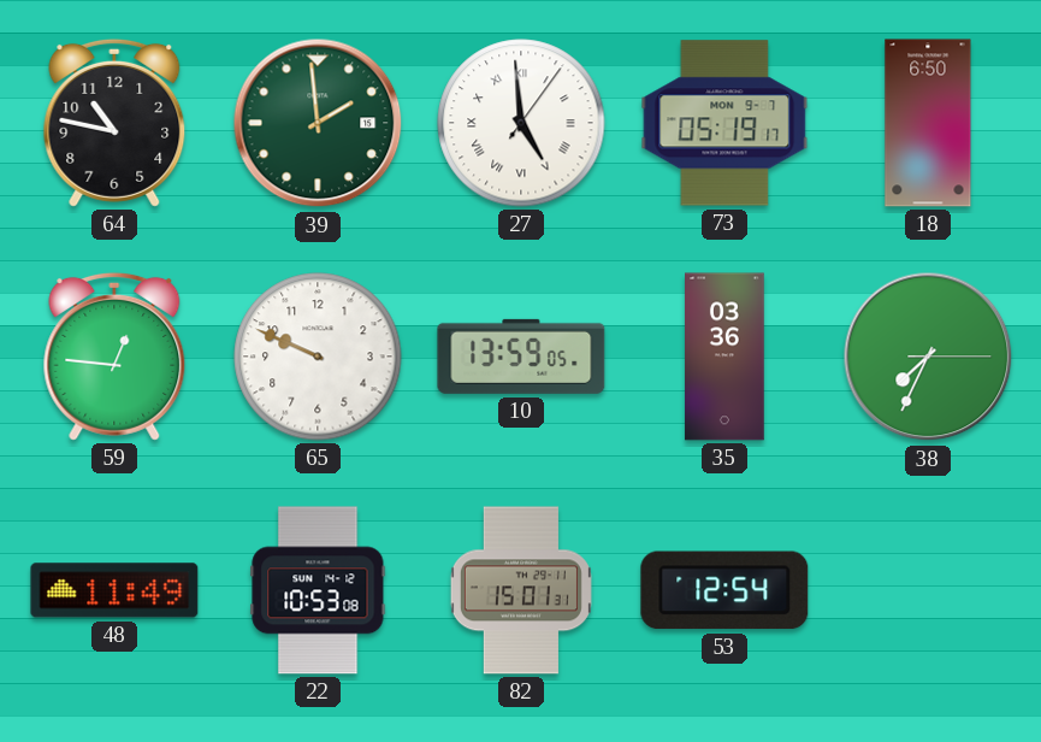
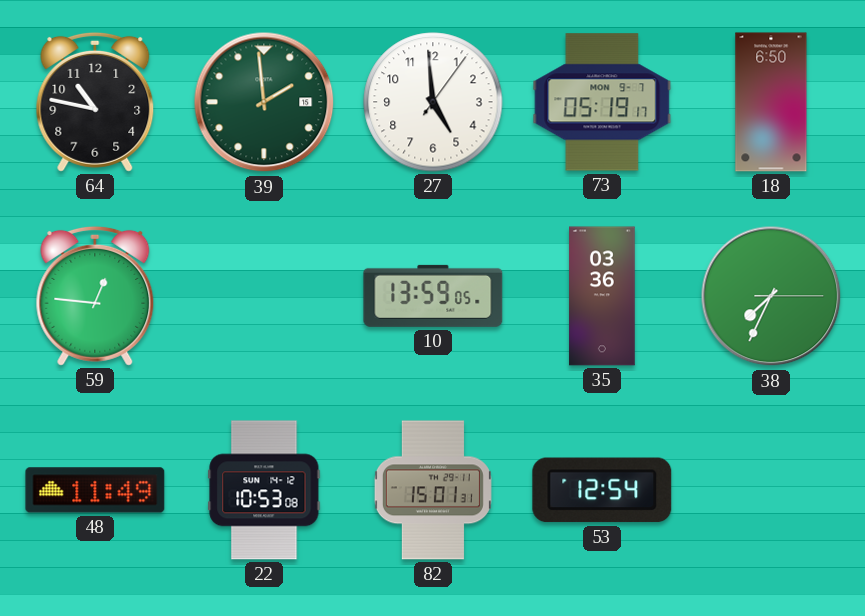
27 numerals: Roman -> Arabic
65: 9:49 -> none
